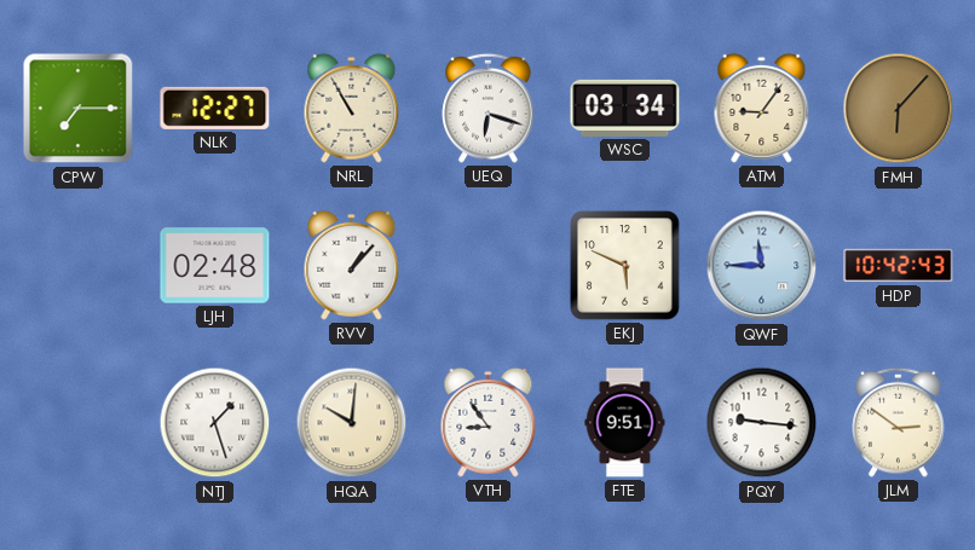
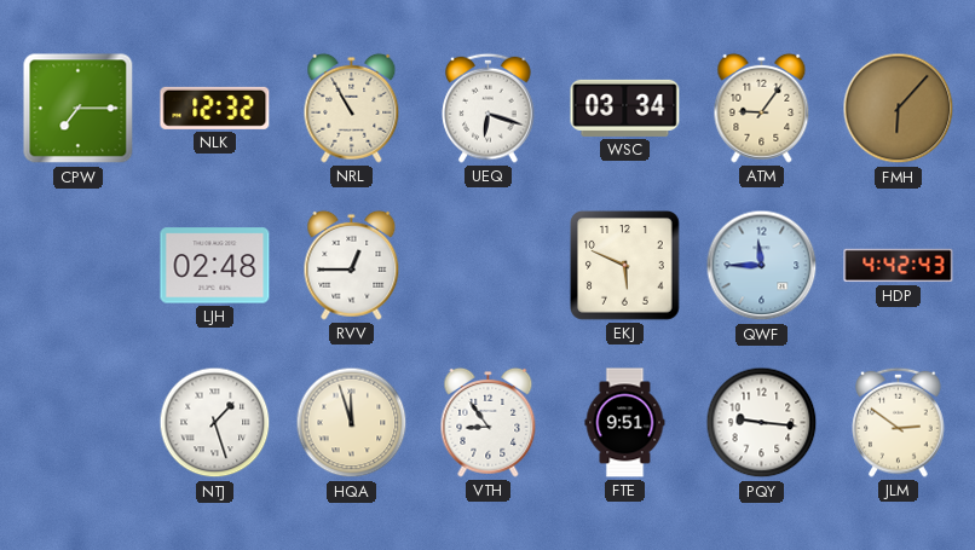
NLK: 12:27 -> 12:32
RVV: 1:07 -> 12:45
HDP: 10:42 -> 4:42
HQA: 10:01 -> 11:57
